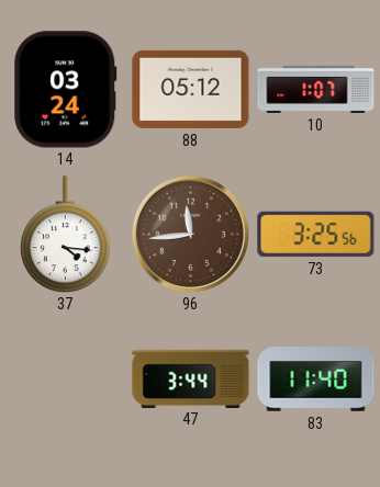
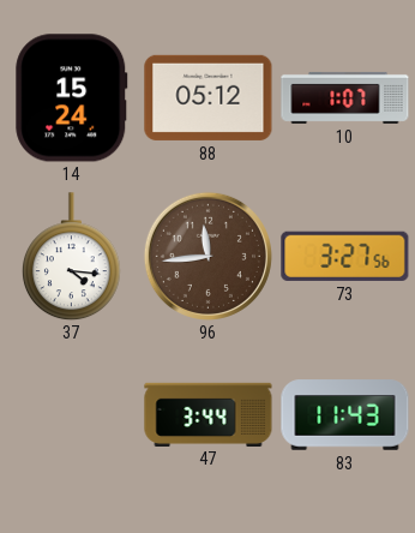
14: 03:24 -> 15:24
73: 3:25 -> 3:27
83: 11:40 -> 11:43
